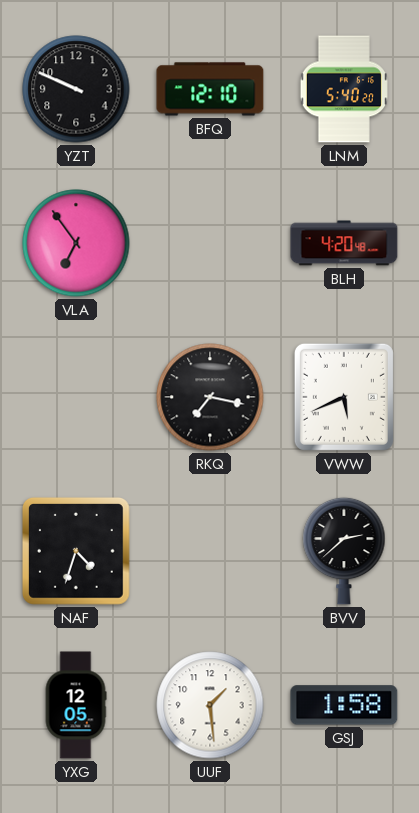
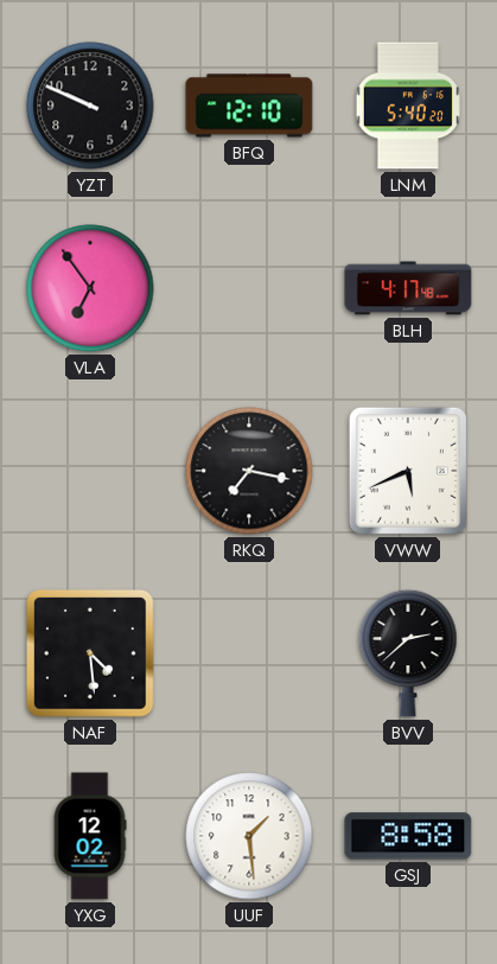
BLH: 4:20 -> 4:17
NAF: 4:33 -> 4:29
YXG: 12:05 -> 12:02
GSJ: 1:58 -> 8:58
